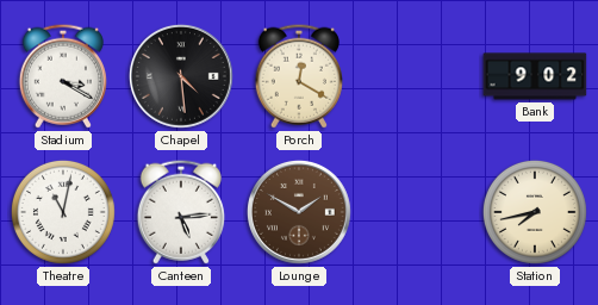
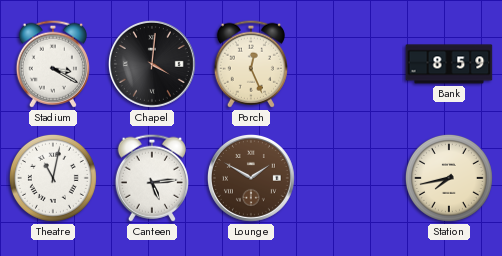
Chapel: 4:29 -> 4:01
Porch: 12:20 -> 12:26
Bank: 9:02 -> 8:59
